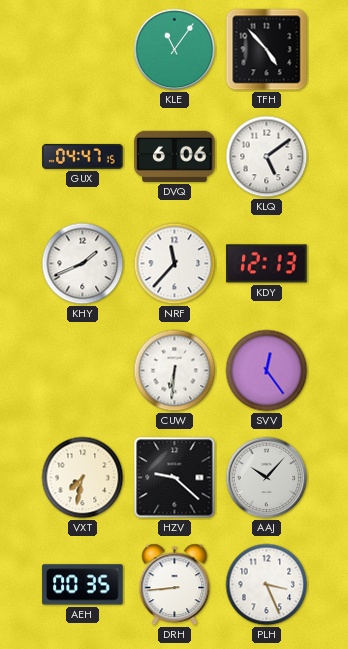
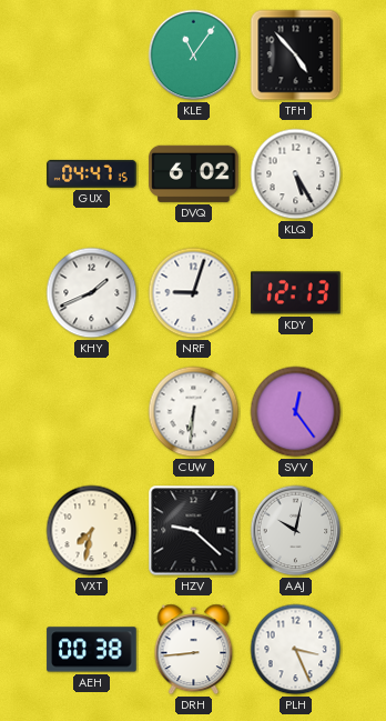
DVQ: 6:06 -> 6:02
KLQ: 5:09 -> 5:25
NRF: 11:37 -> 9:03
AAJ: 10:07 -> 10:02
AEH: 00:35 -> 00:38
